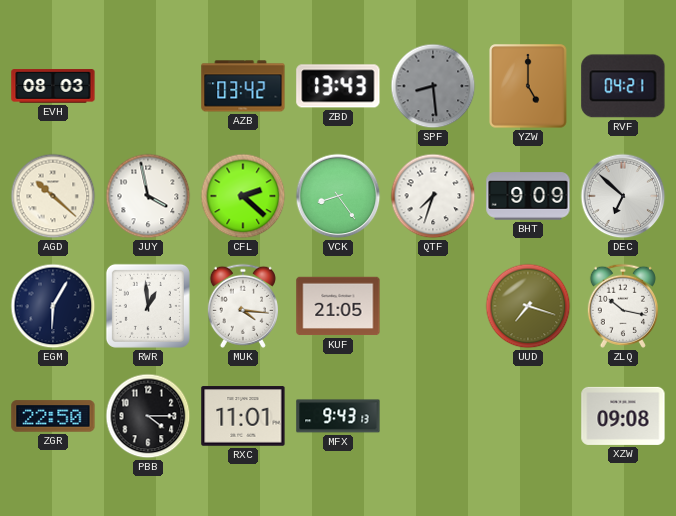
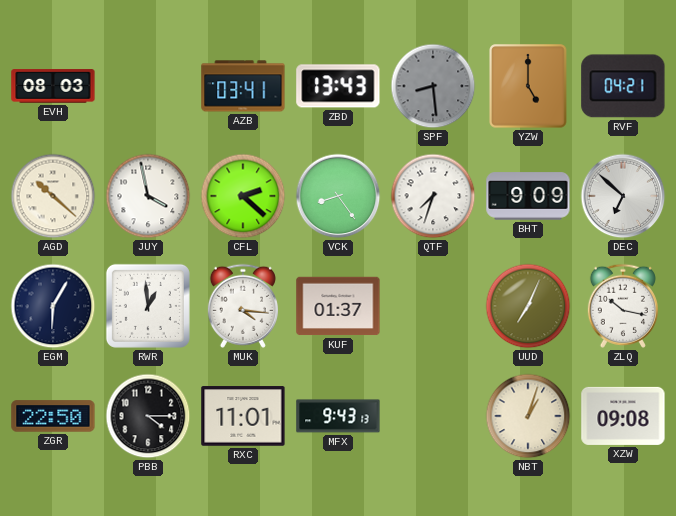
AZB: 03:42 -> 03:41
KUF: 21:05 -> 01:37
UUD: 7:18 -> 7:04
NBT: none -> 1:03
